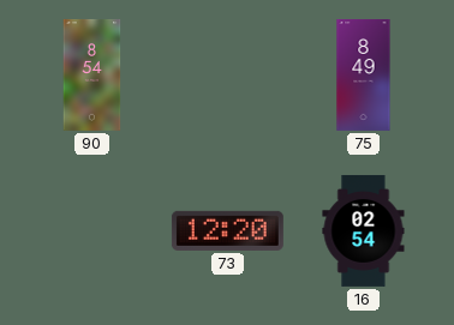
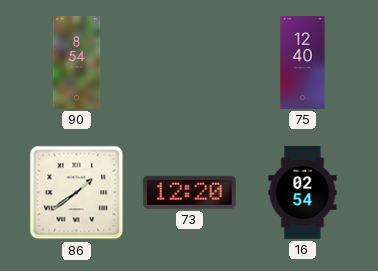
75: 8:49 -> 12:40
86: none -> 1:39
